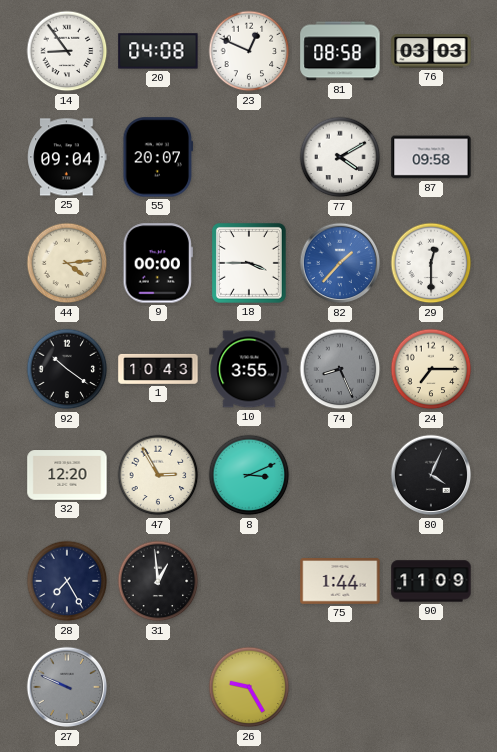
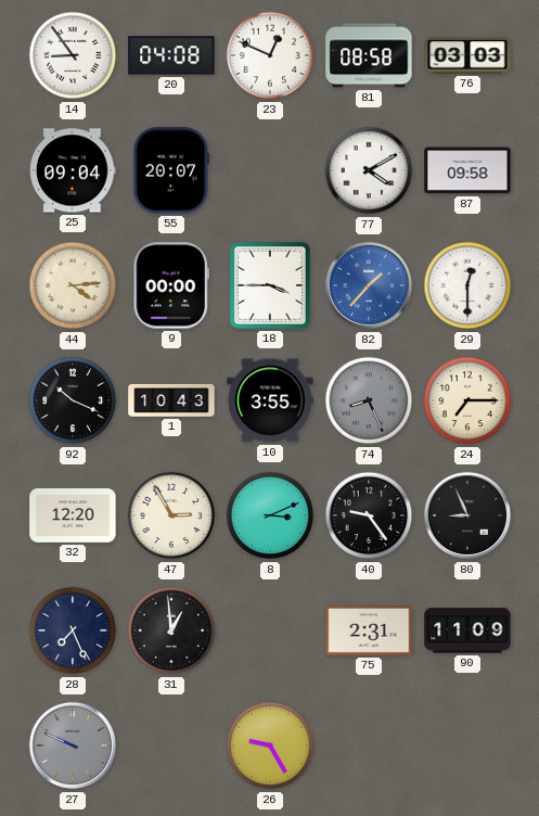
92: 10:21 -> 10:19
40: none -> 9:24
80: 4:04 -> 8:56
28: 7:25 -> 7:26
75: 1:44 -> 2:31
